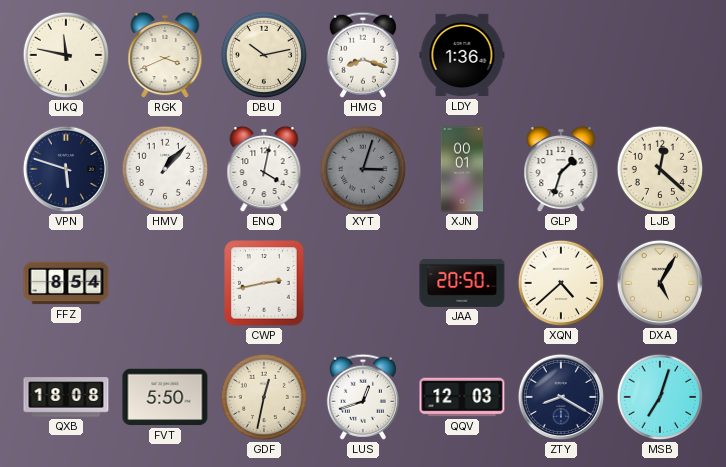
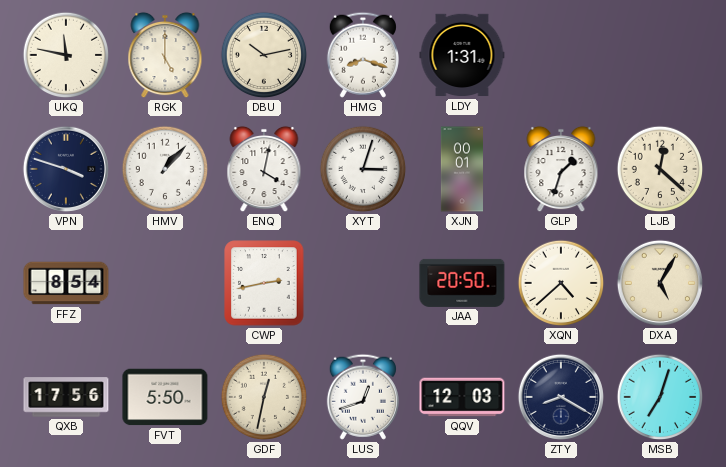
RGK: 3:41 -> 5:00
LDY: 1:36 -> 1:31
VPN: 5:48 -> 3:48
XYT dial: grey -> white
QXB: 18:08 -> 17:56
